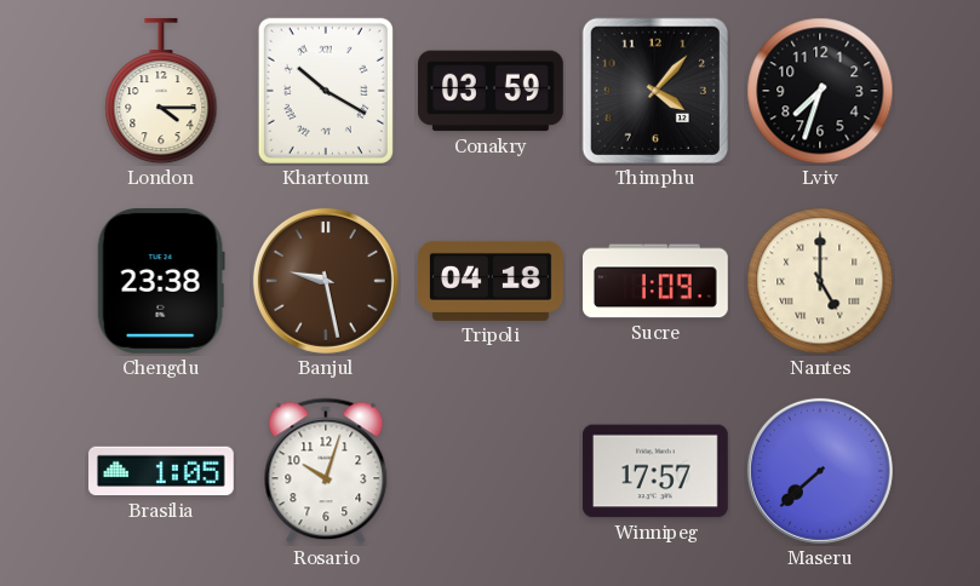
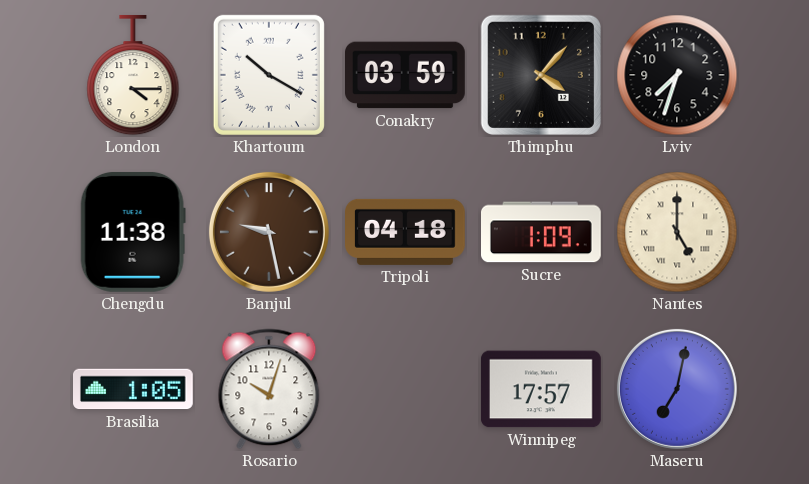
Chengdu: 23:38 -> 11:38
Maseru: 7:38 -> 7:02
